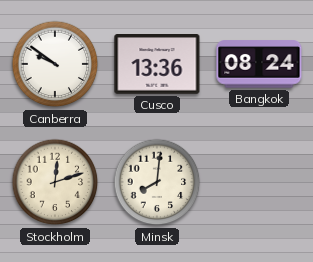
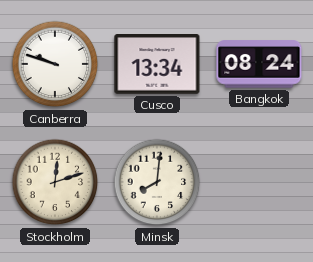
Canberra: 9:51 -> 9:48
Cusco: 13:36 -> 13:34
